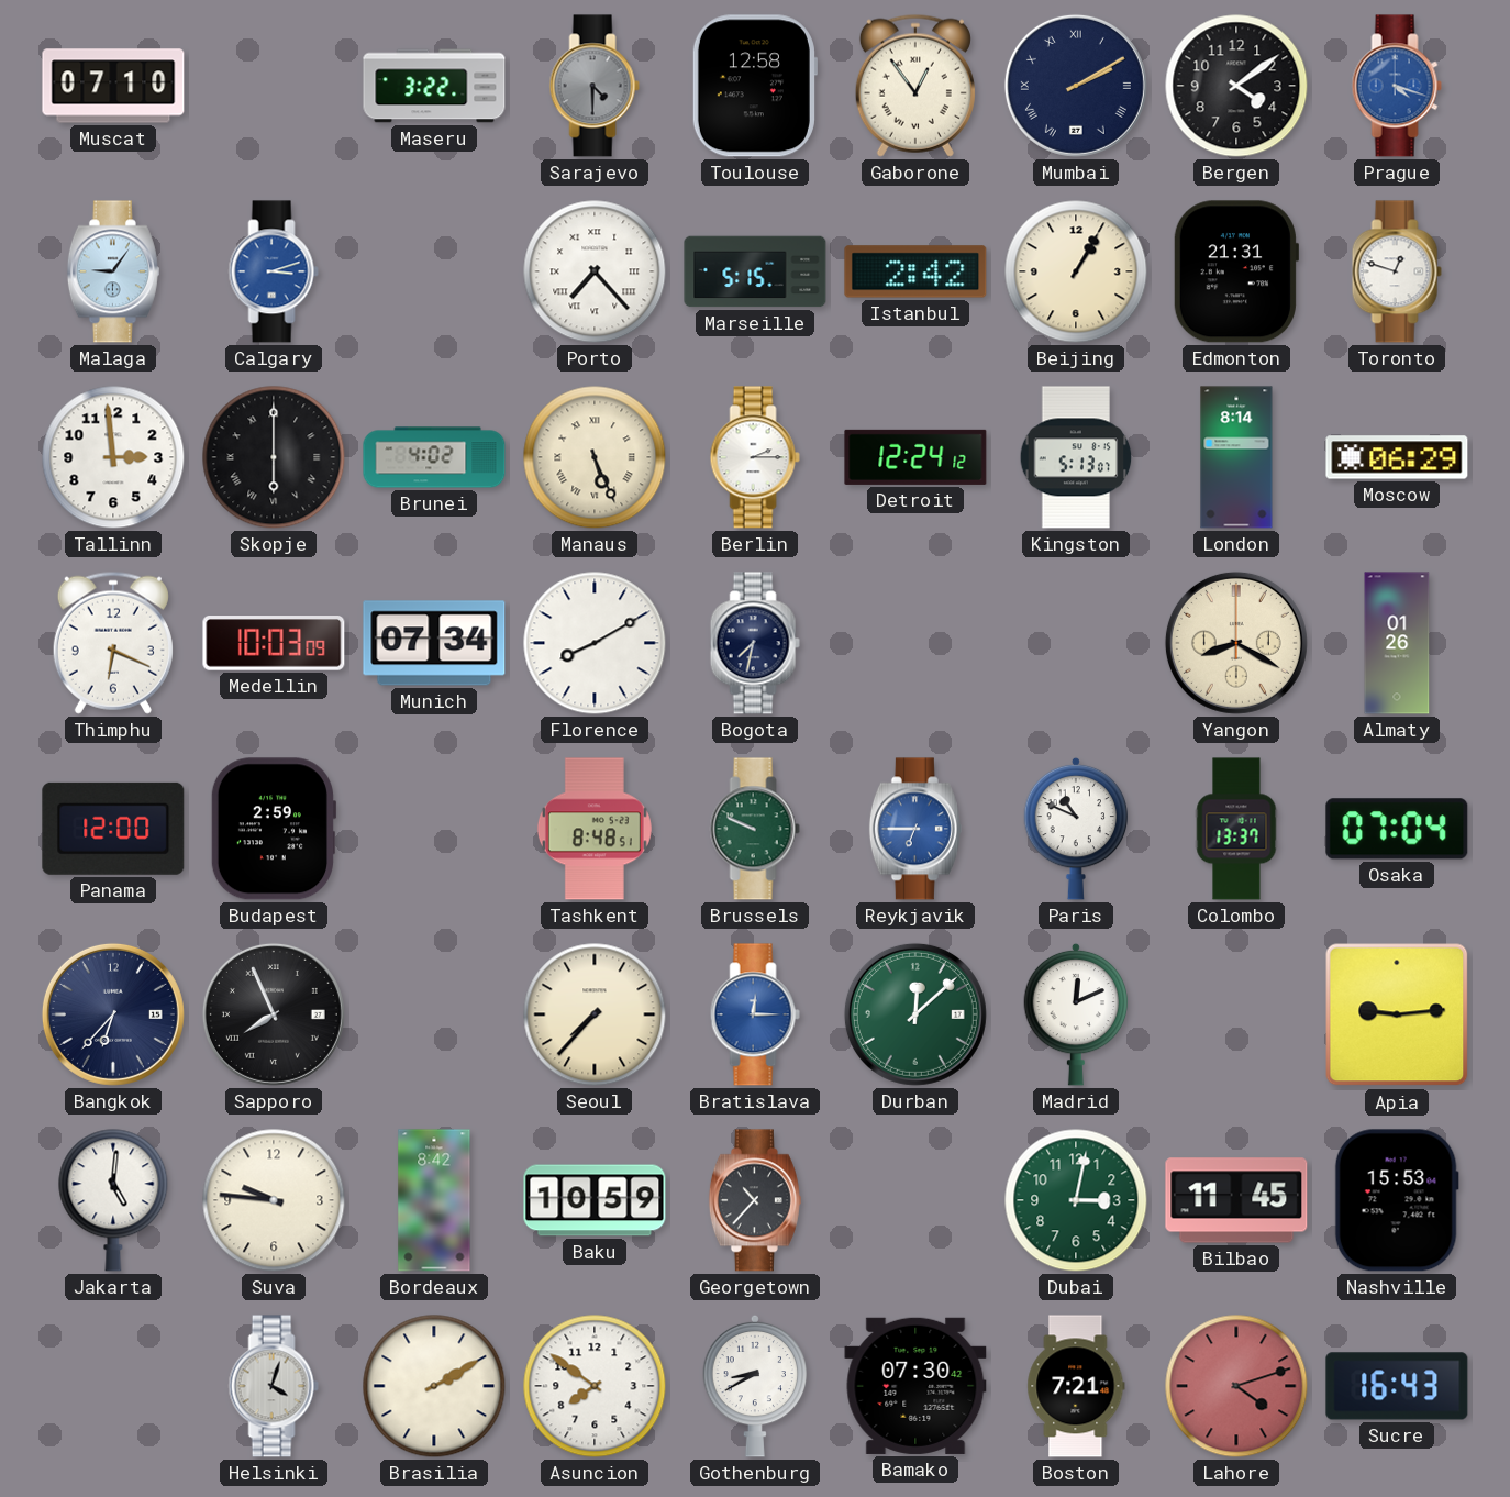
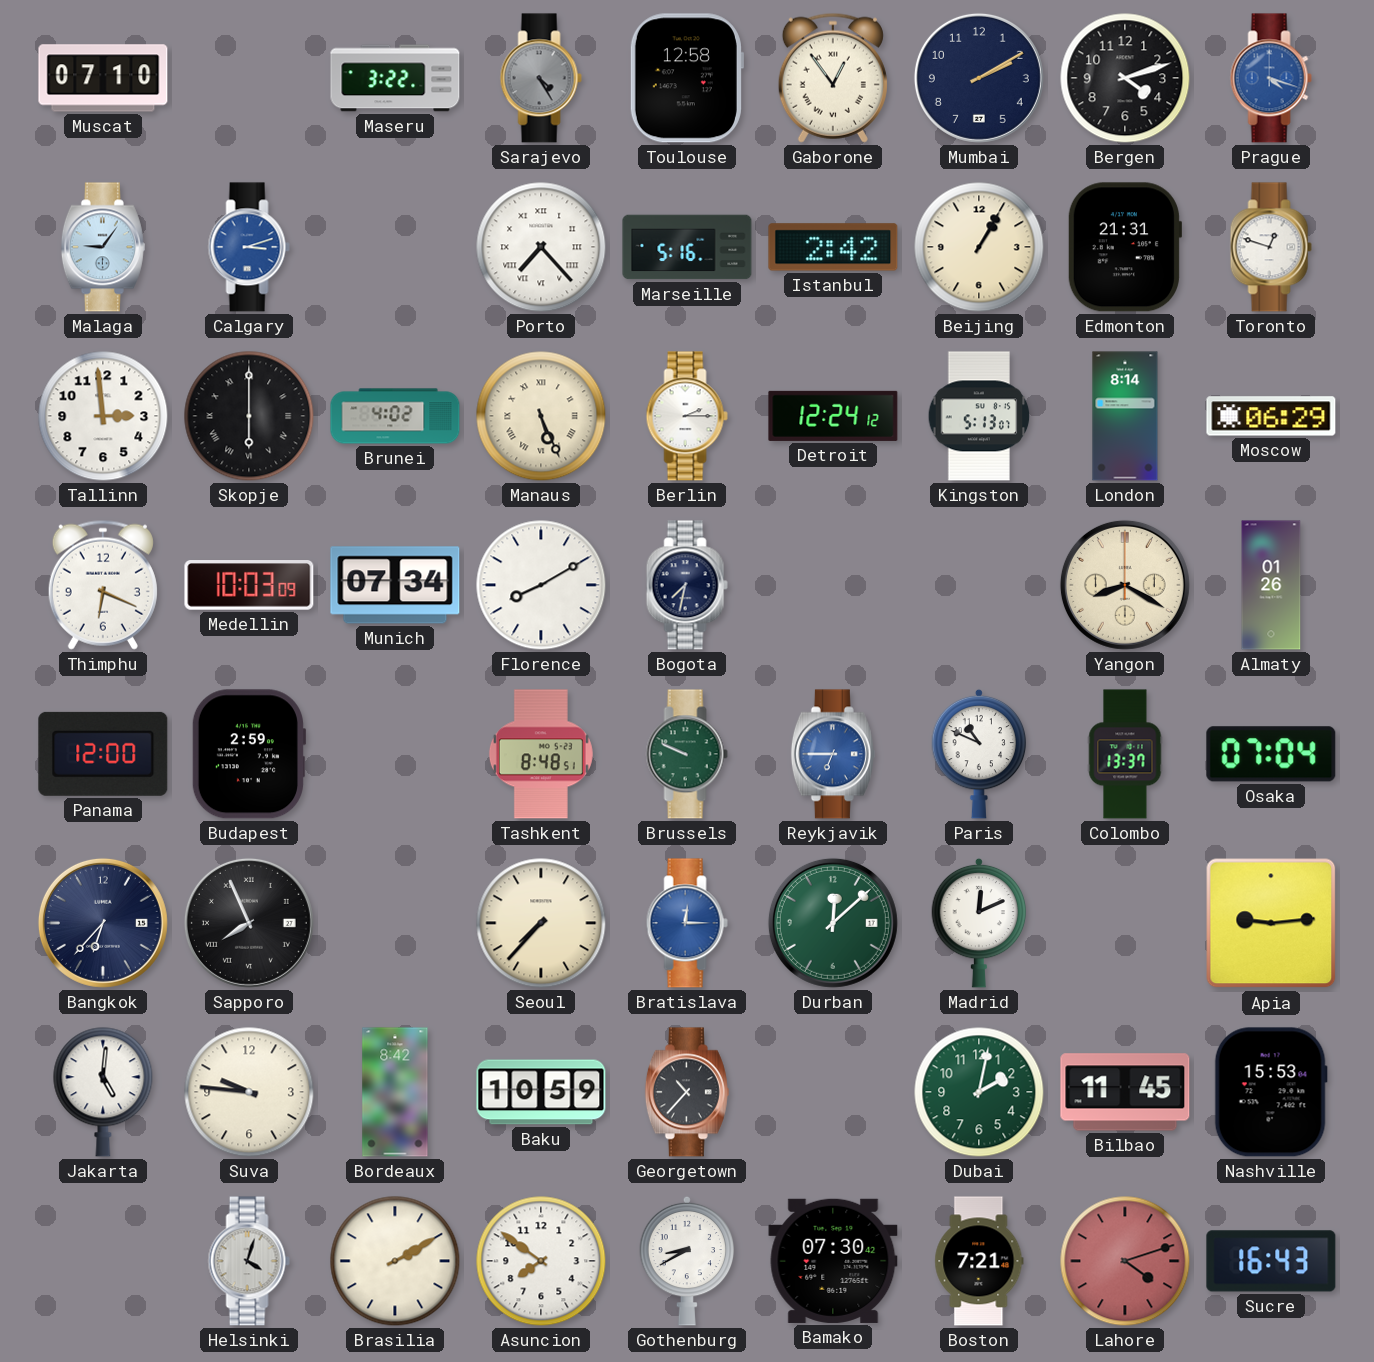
Sarajevo: 4:30 -> 4:25
Mumbai numerals: Roman -> Arabic
Bergen: 4:09 -> 4:12
Marseille: 5:15 -> 5:16
Dubai: 3:02 -> 2:02
